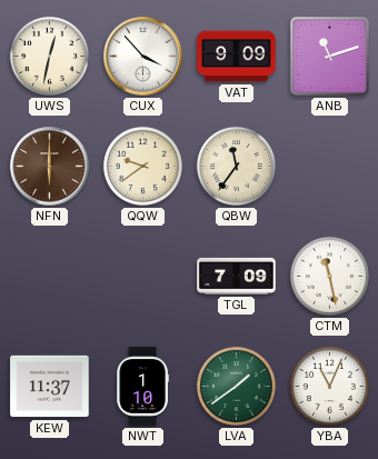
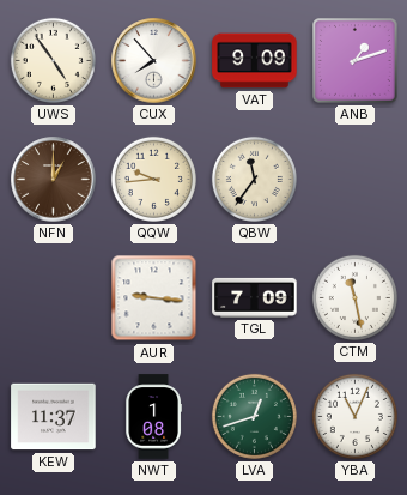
UWS: 12:32 -> 4:54
CUX: 3:53 -> 7:53
ANB: 11:12 -> 1:12
NFN: 6:00 -> 1:00
QQW: 9:39 -> 9:44
AUR: none -> 9:16
NWT: 1:10 -> 1:08
LVA: 1:39 -> 12:42
